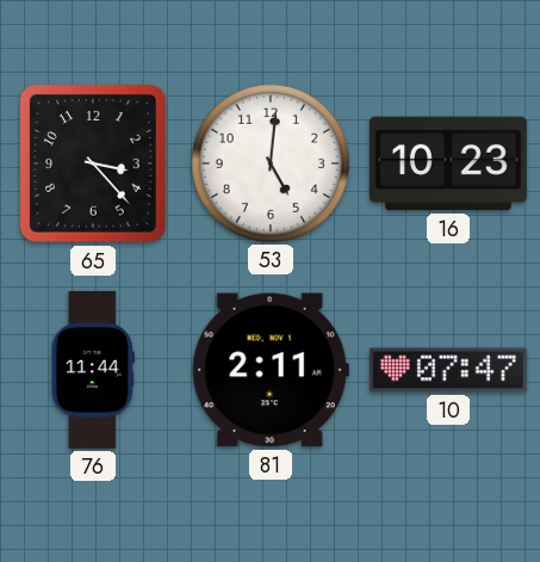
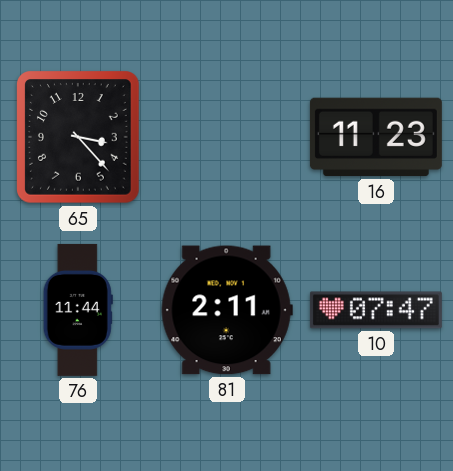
53: 5:01 -> none
16: 10:23 -> 11:23
